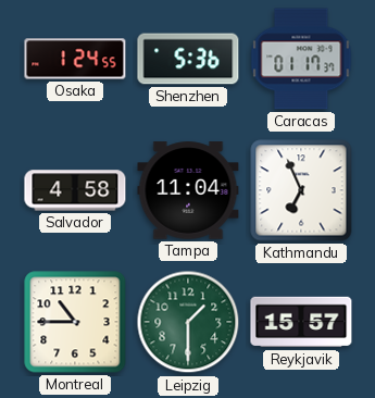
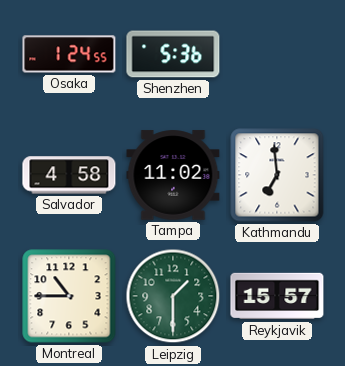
Caracas: 01:17 -> none
Tampa: 11:04 -> 11:02
Kathmandu: 6:56 -> 6:59
